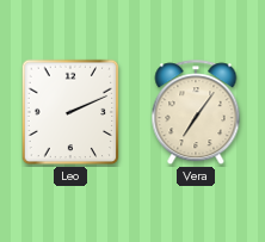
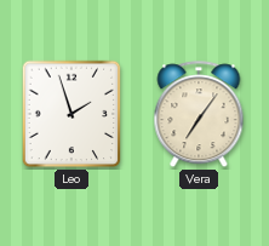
Leo: 2:11 -> 1:57
